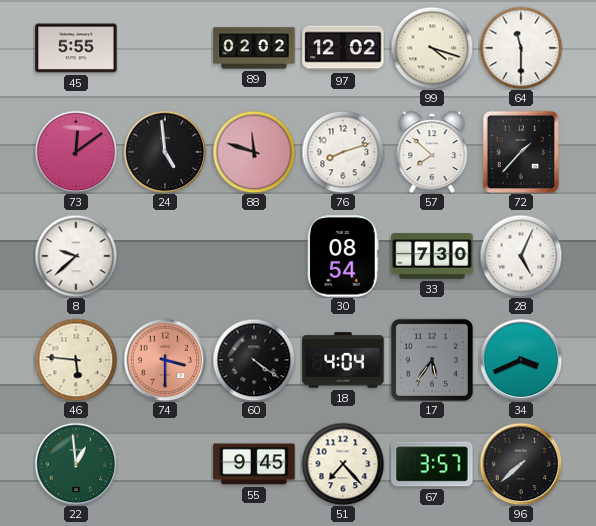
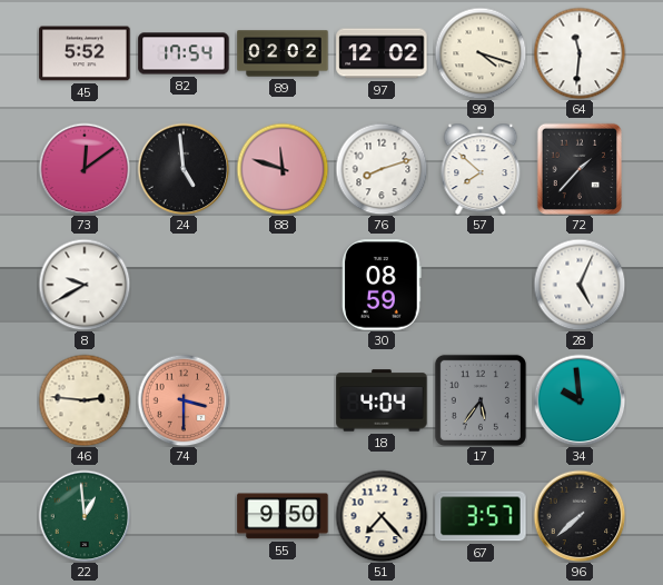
45: 5:55 -> 5:52
82: none -> 17:54
64: 11:30 -> 11:31
8: 9:38 -> 9:40
30: 08:54 -> 08:59
33: 7:30 -> none
46: 5:46 -> 2:46
60: 4:21 -> none
34: 3:41 -> 9:59
55: 9:45 -> 9:50
